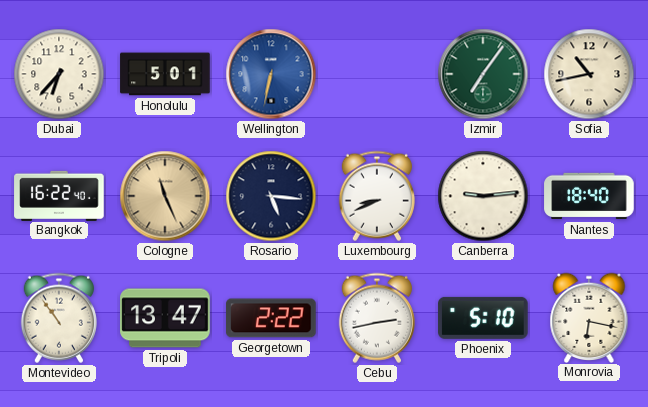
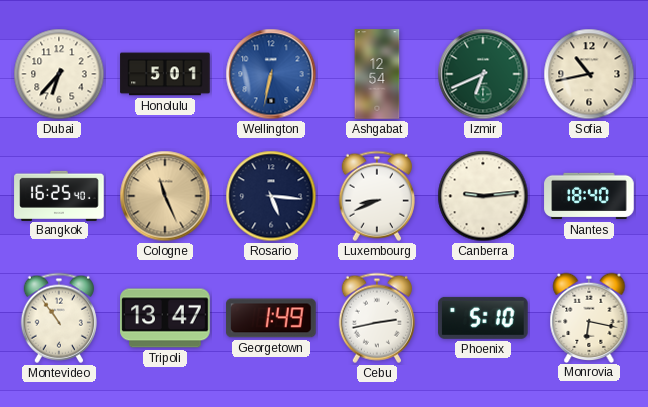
Ashgabat: none -> 12:54
Izmir: 7:06 -> 6:41
Bangkok: 16:22 -> 16:25
Georgetown: 2:22 -> 1:49
